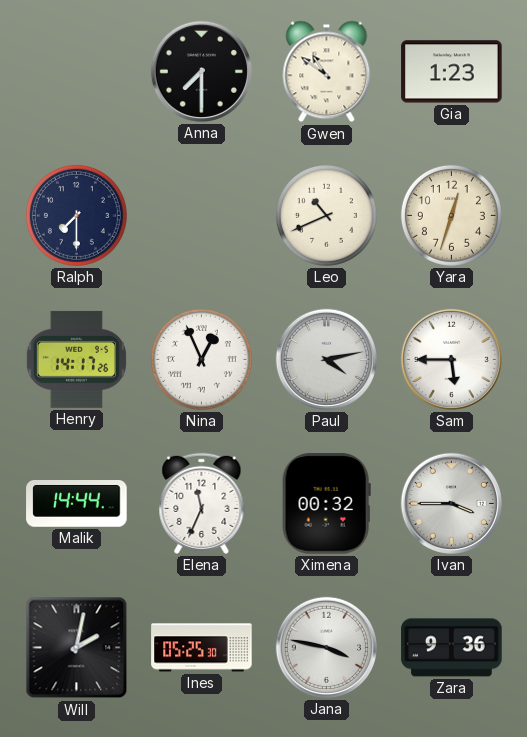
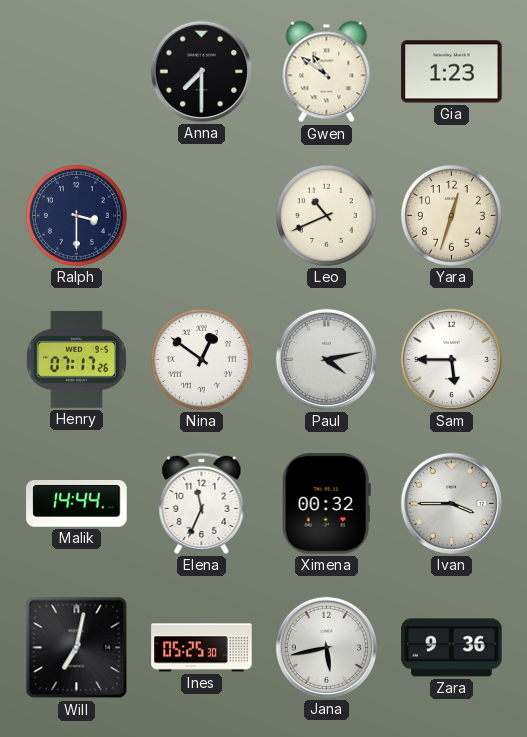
Ralph: 7:30 -> 3:30
Henry: 14:17 -> 07:17
Nina: 12:56 -> 12:51
Will: 2:02 -> 7:02
Jana: 3:47 -> 5:43
